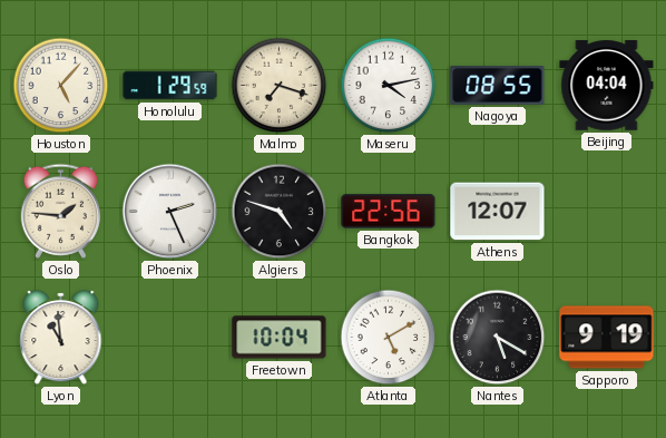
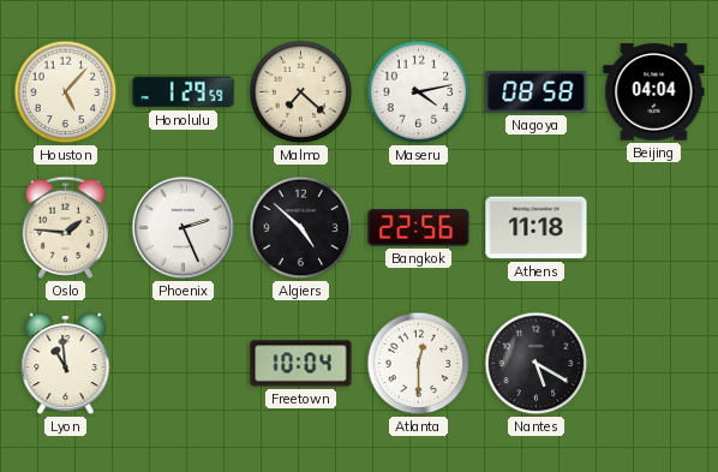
Malmo: 7:18 -> 7:22
Nagoya: 08:55 -> 08:58
Algiers: 4:48 -> 4:52
Athens: 12:07 -> 11:18
Atlanta: 5:10 -> 12:30
Sapporo: 9:19 -> none
